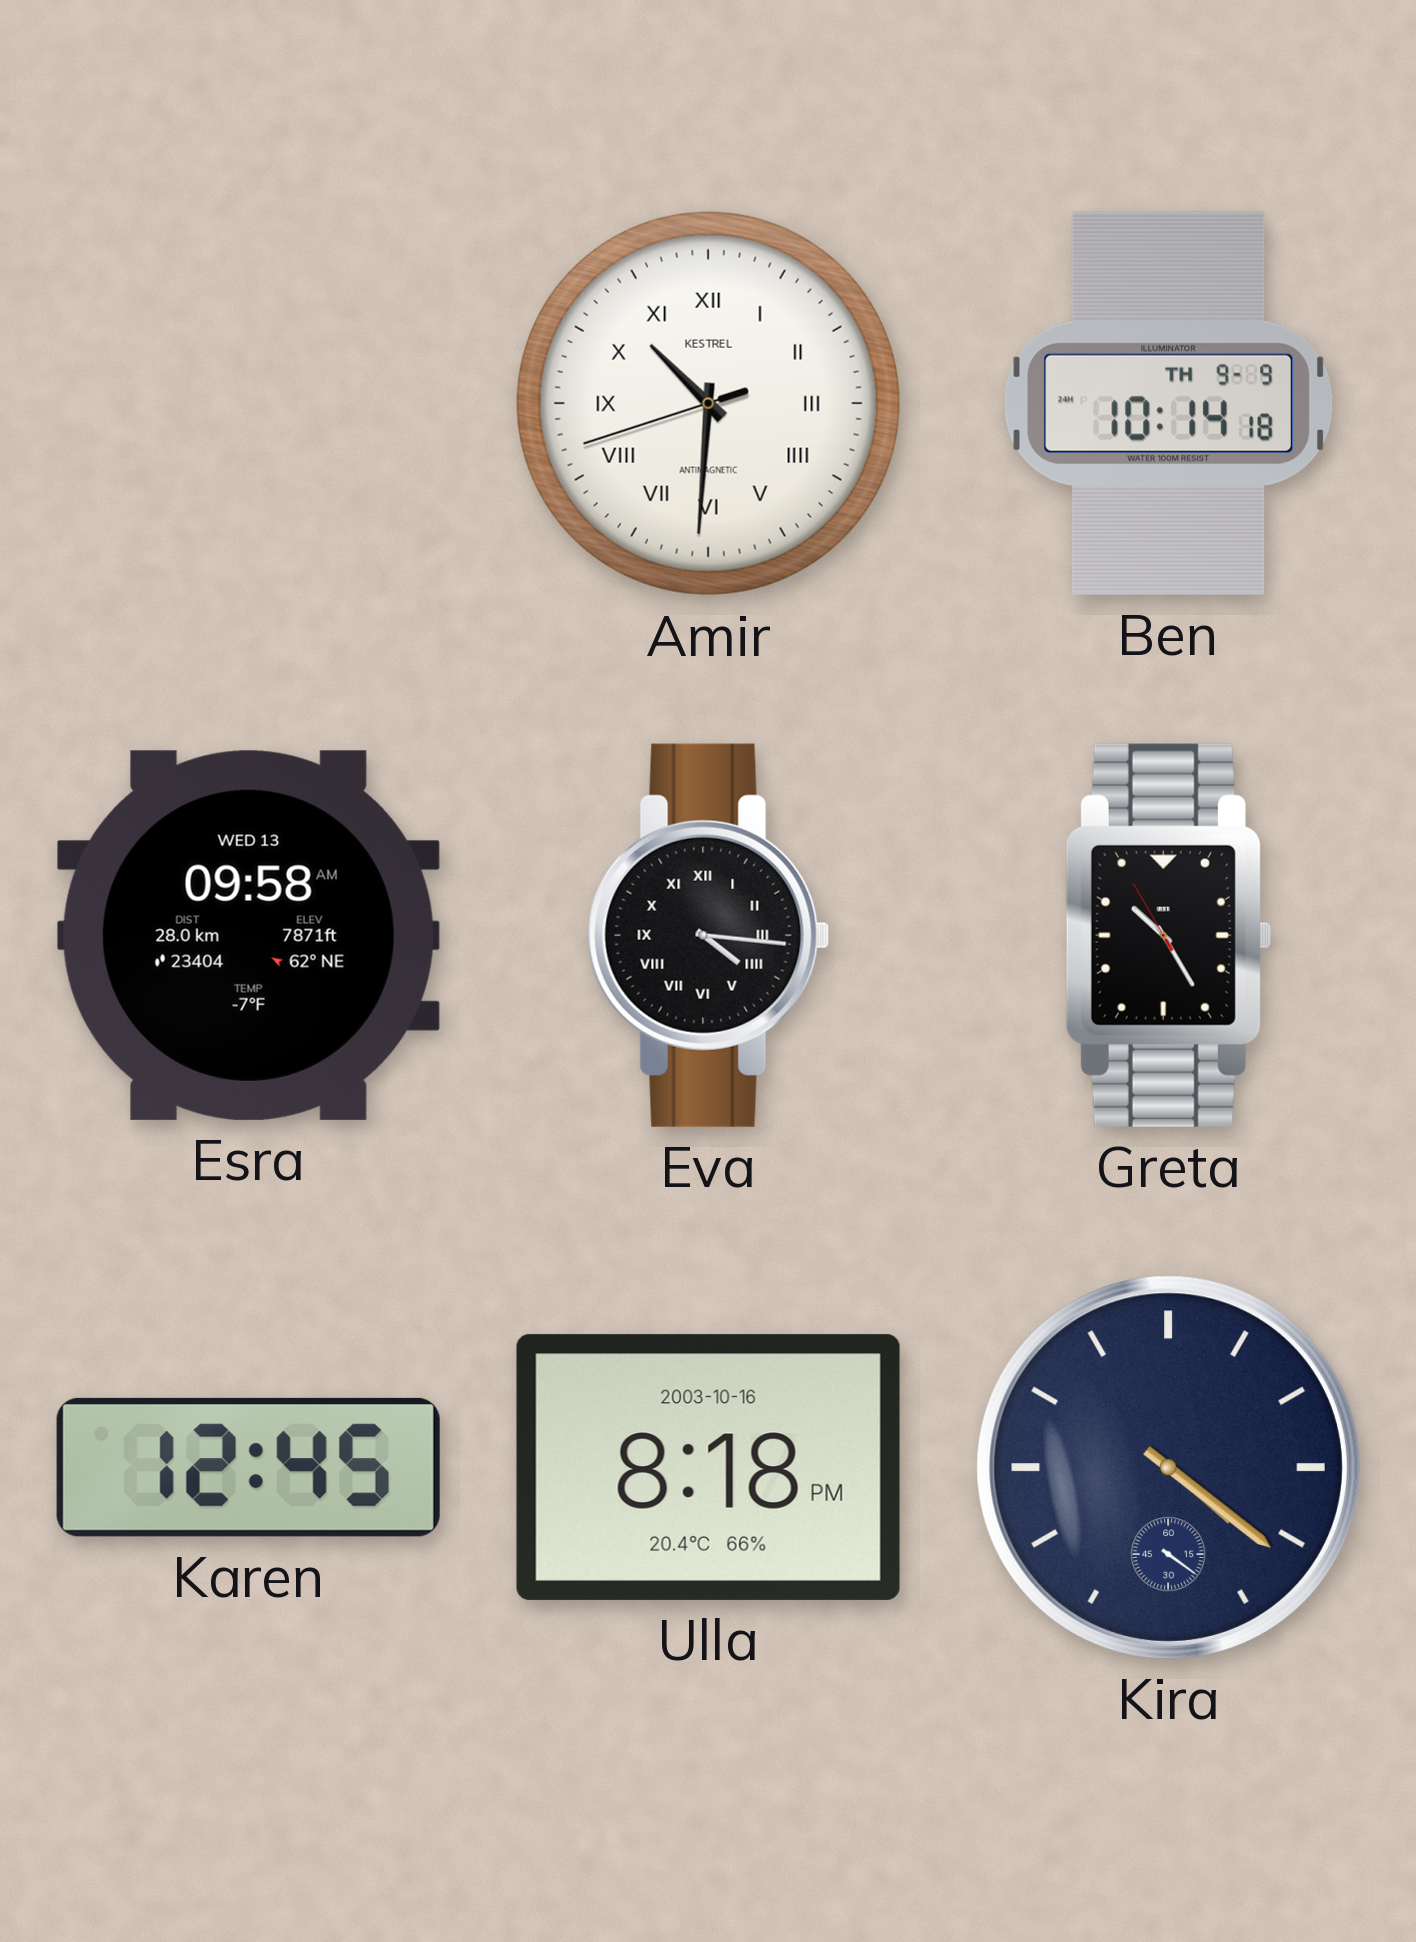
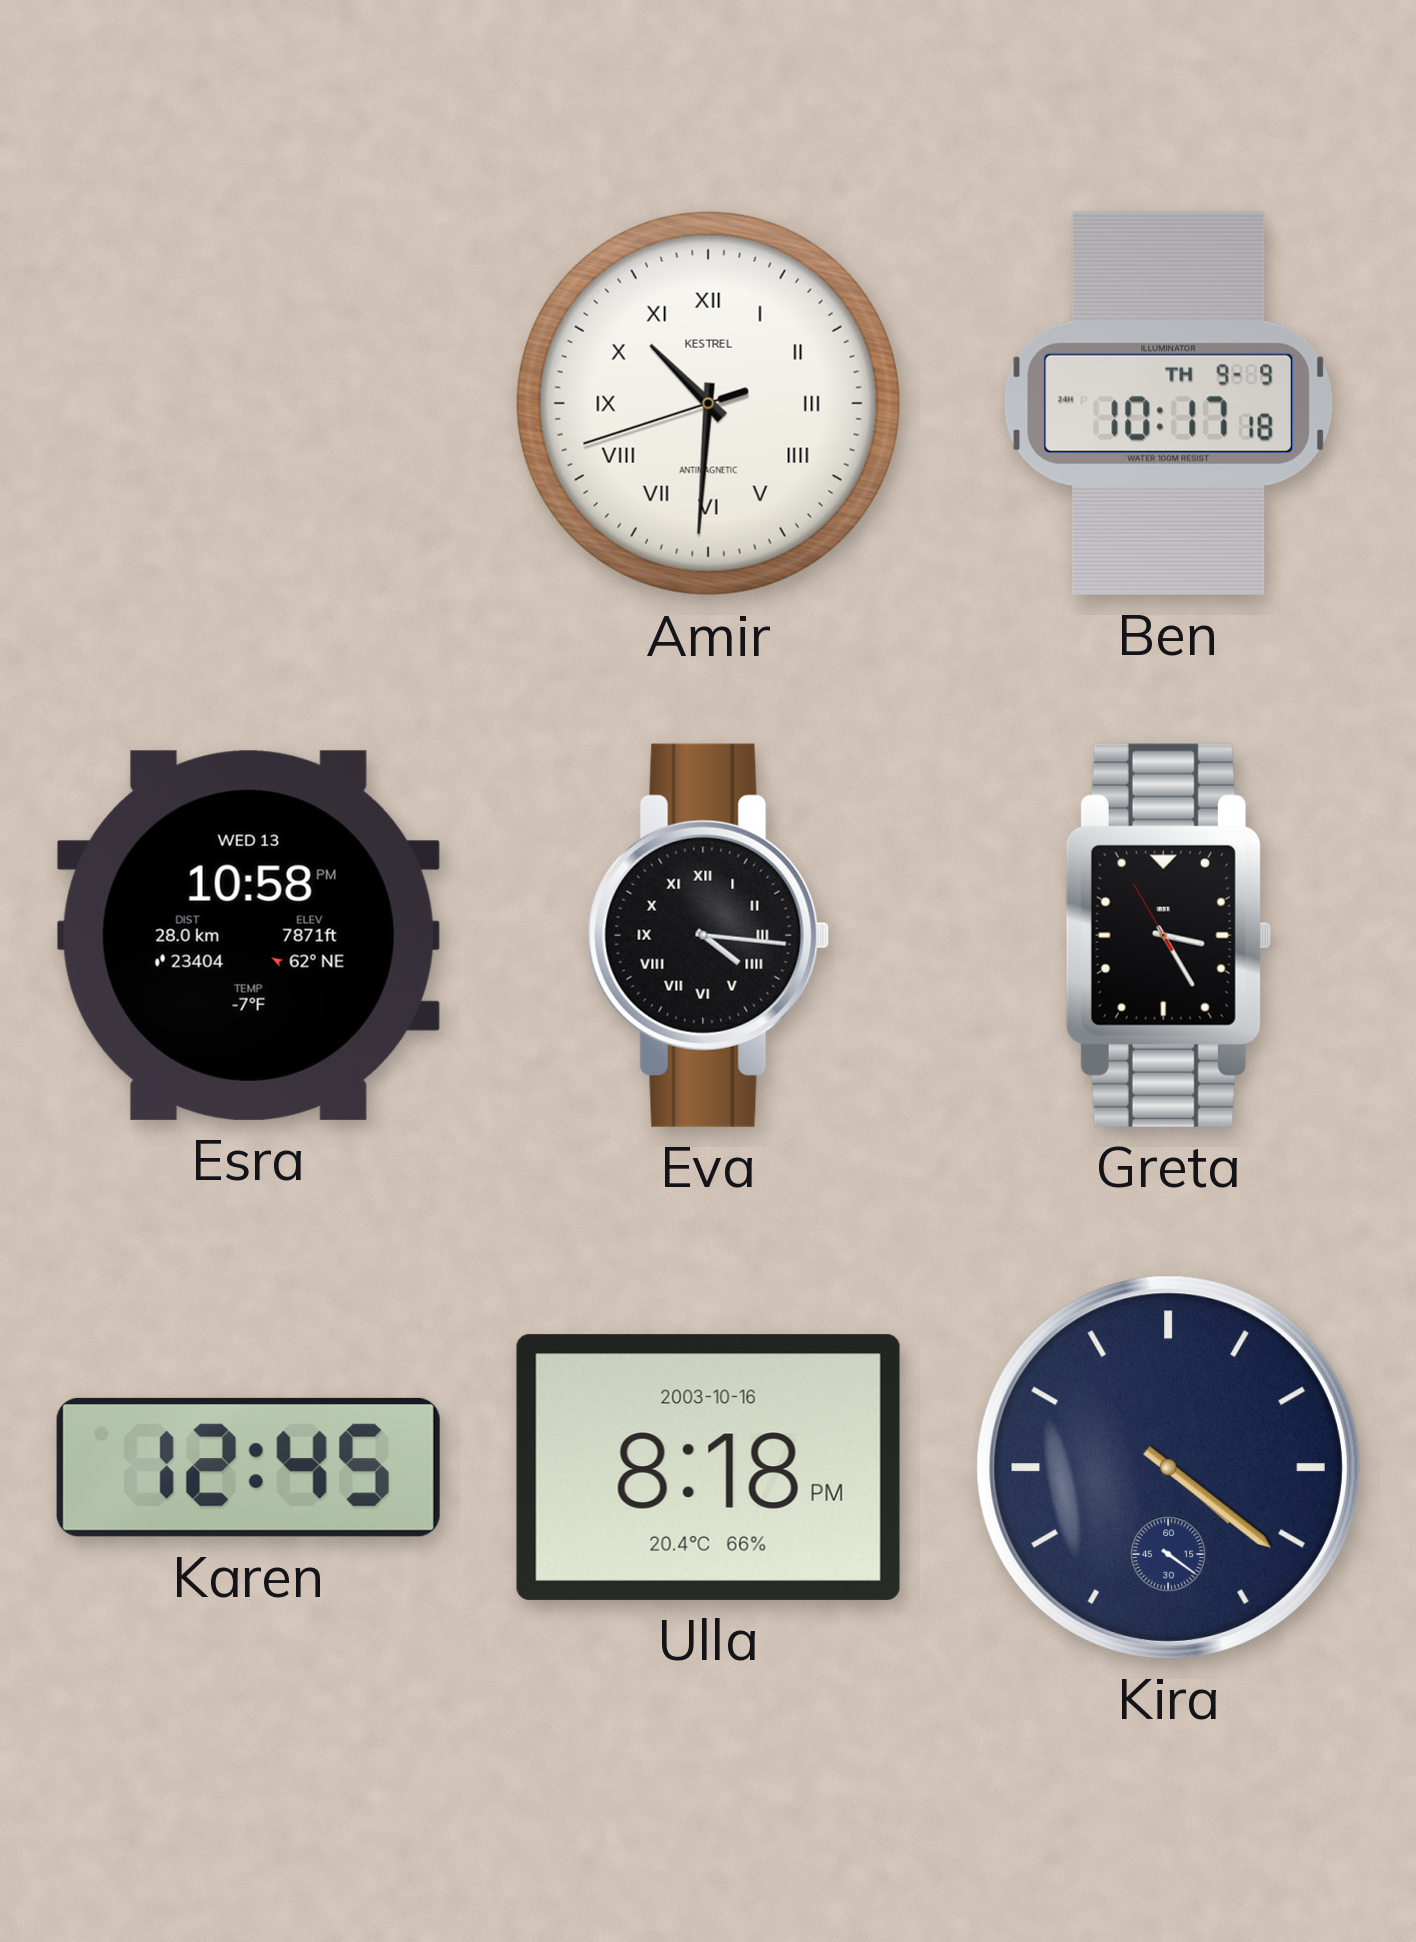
Ben: 10:14 -> 10:17
Esra: 09:58 -> 10:58
Greta: 10:24 -> 3:24
